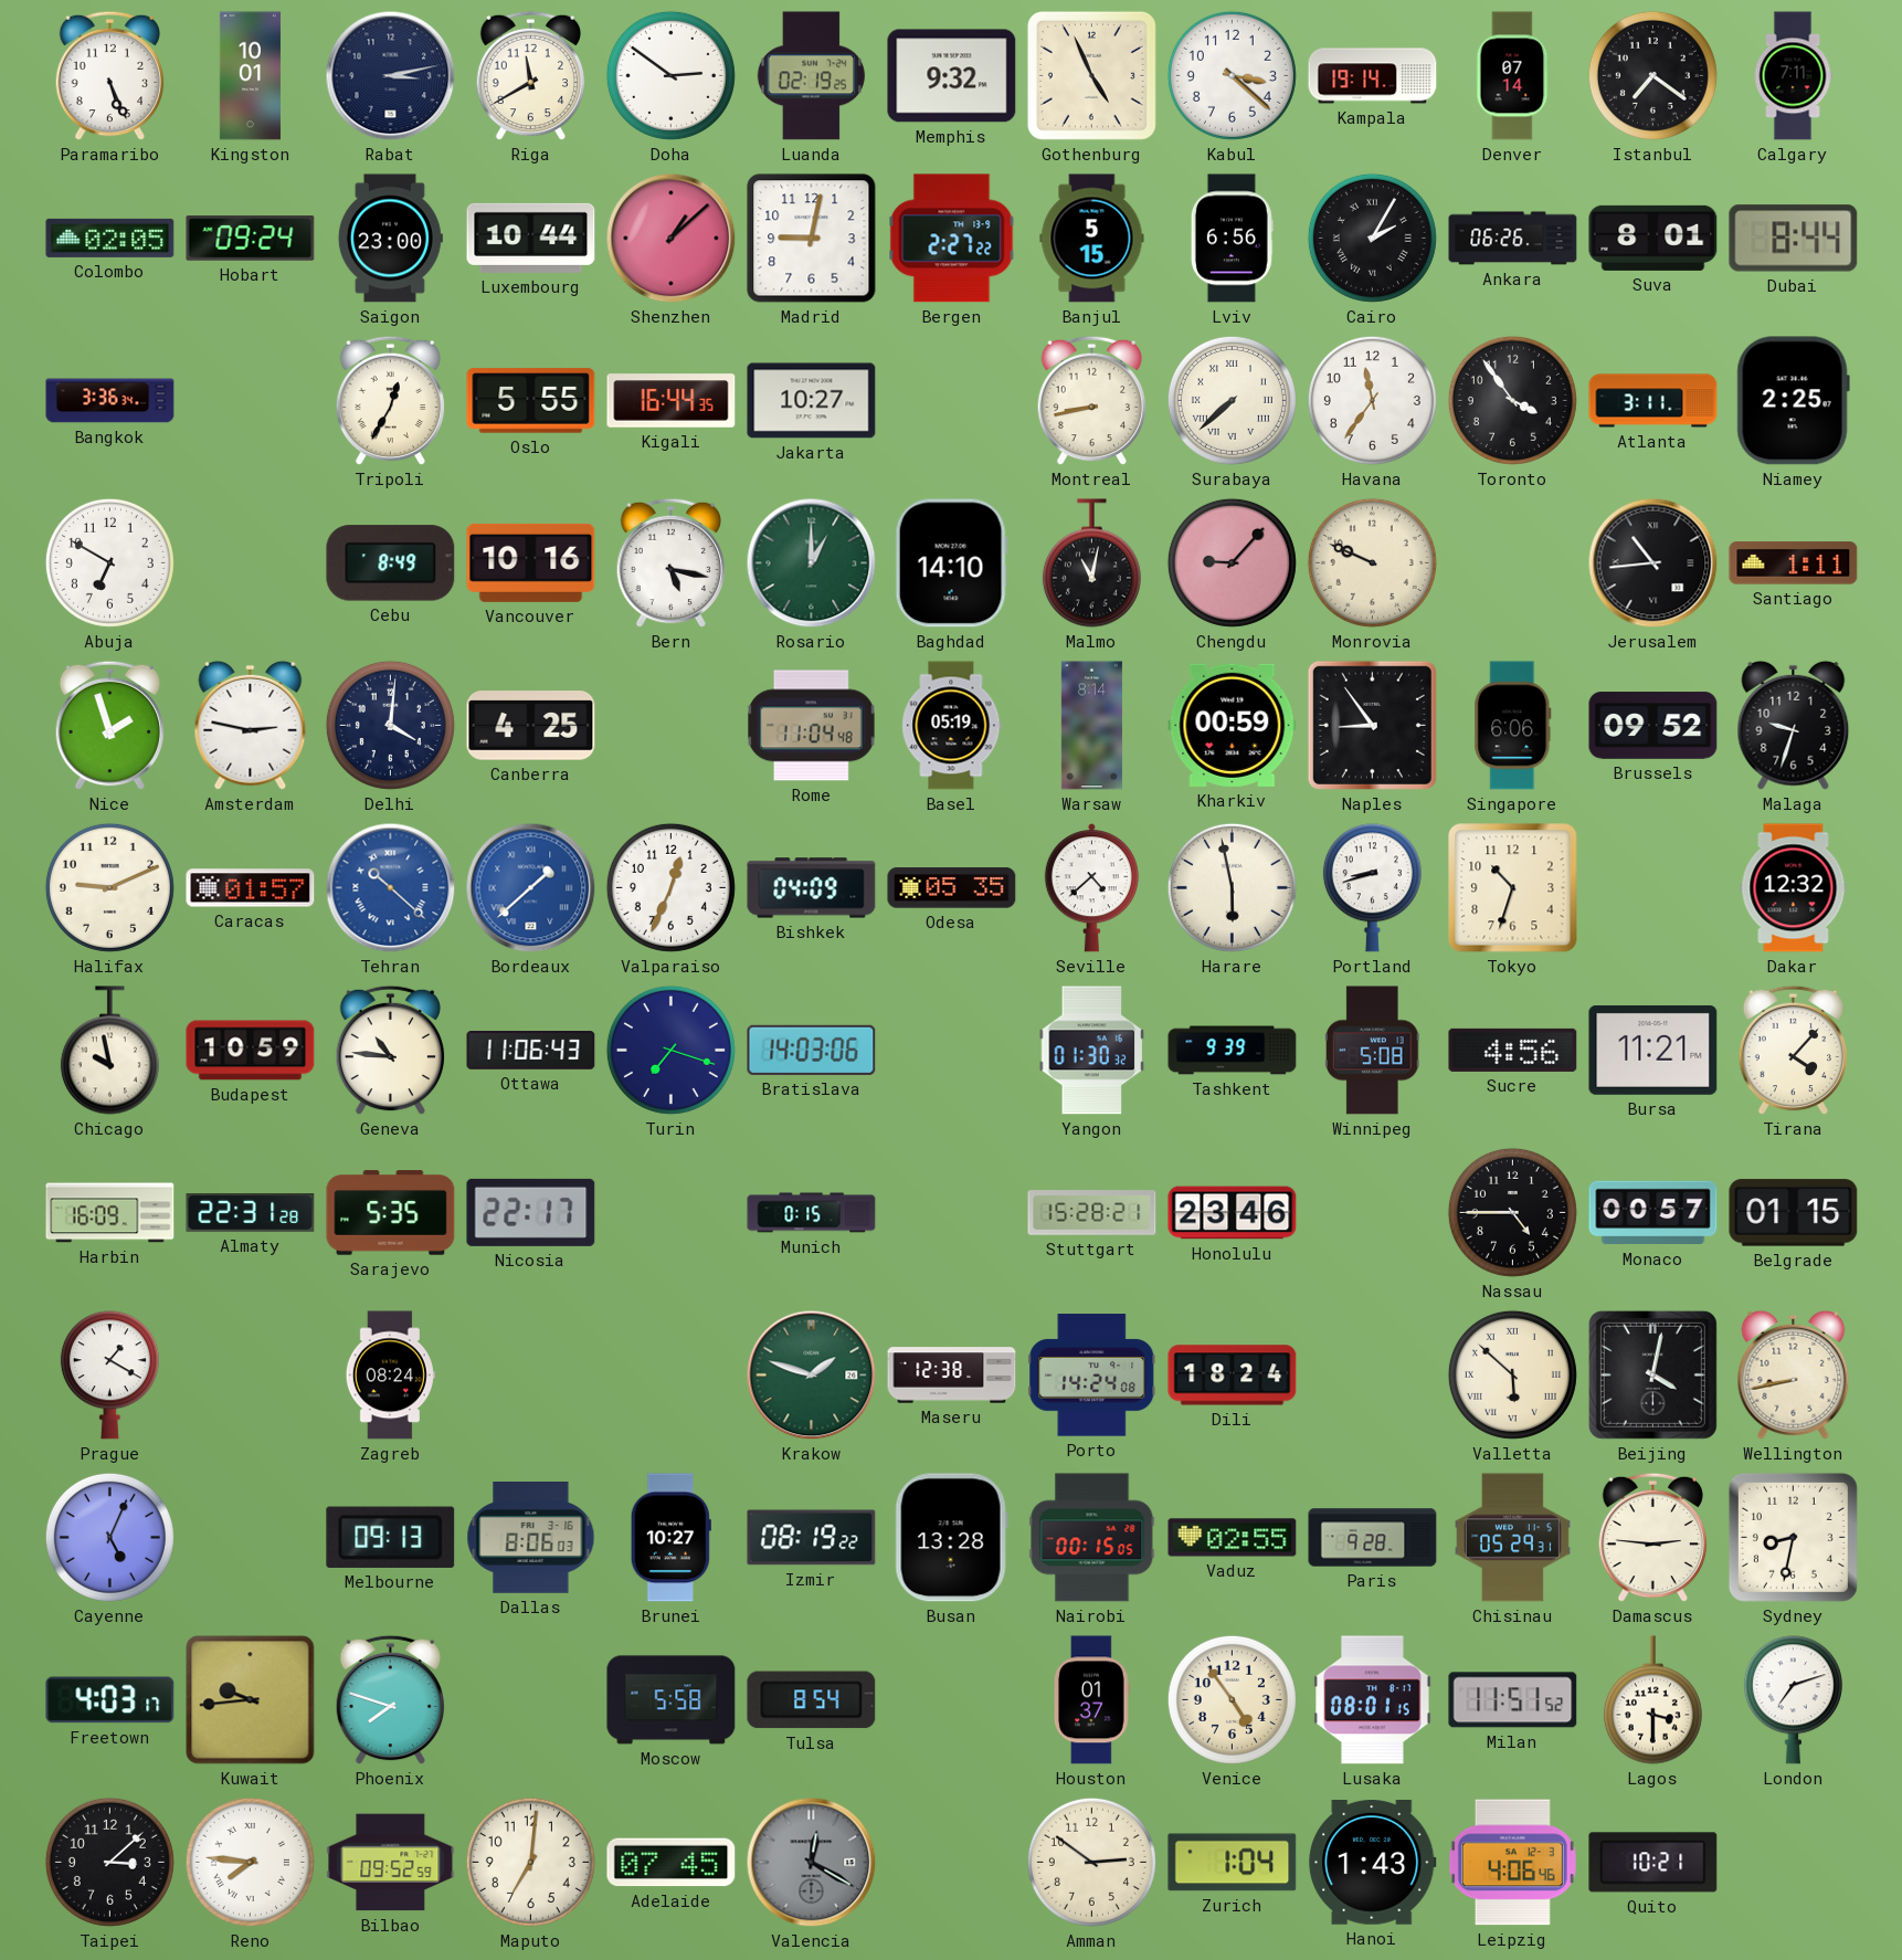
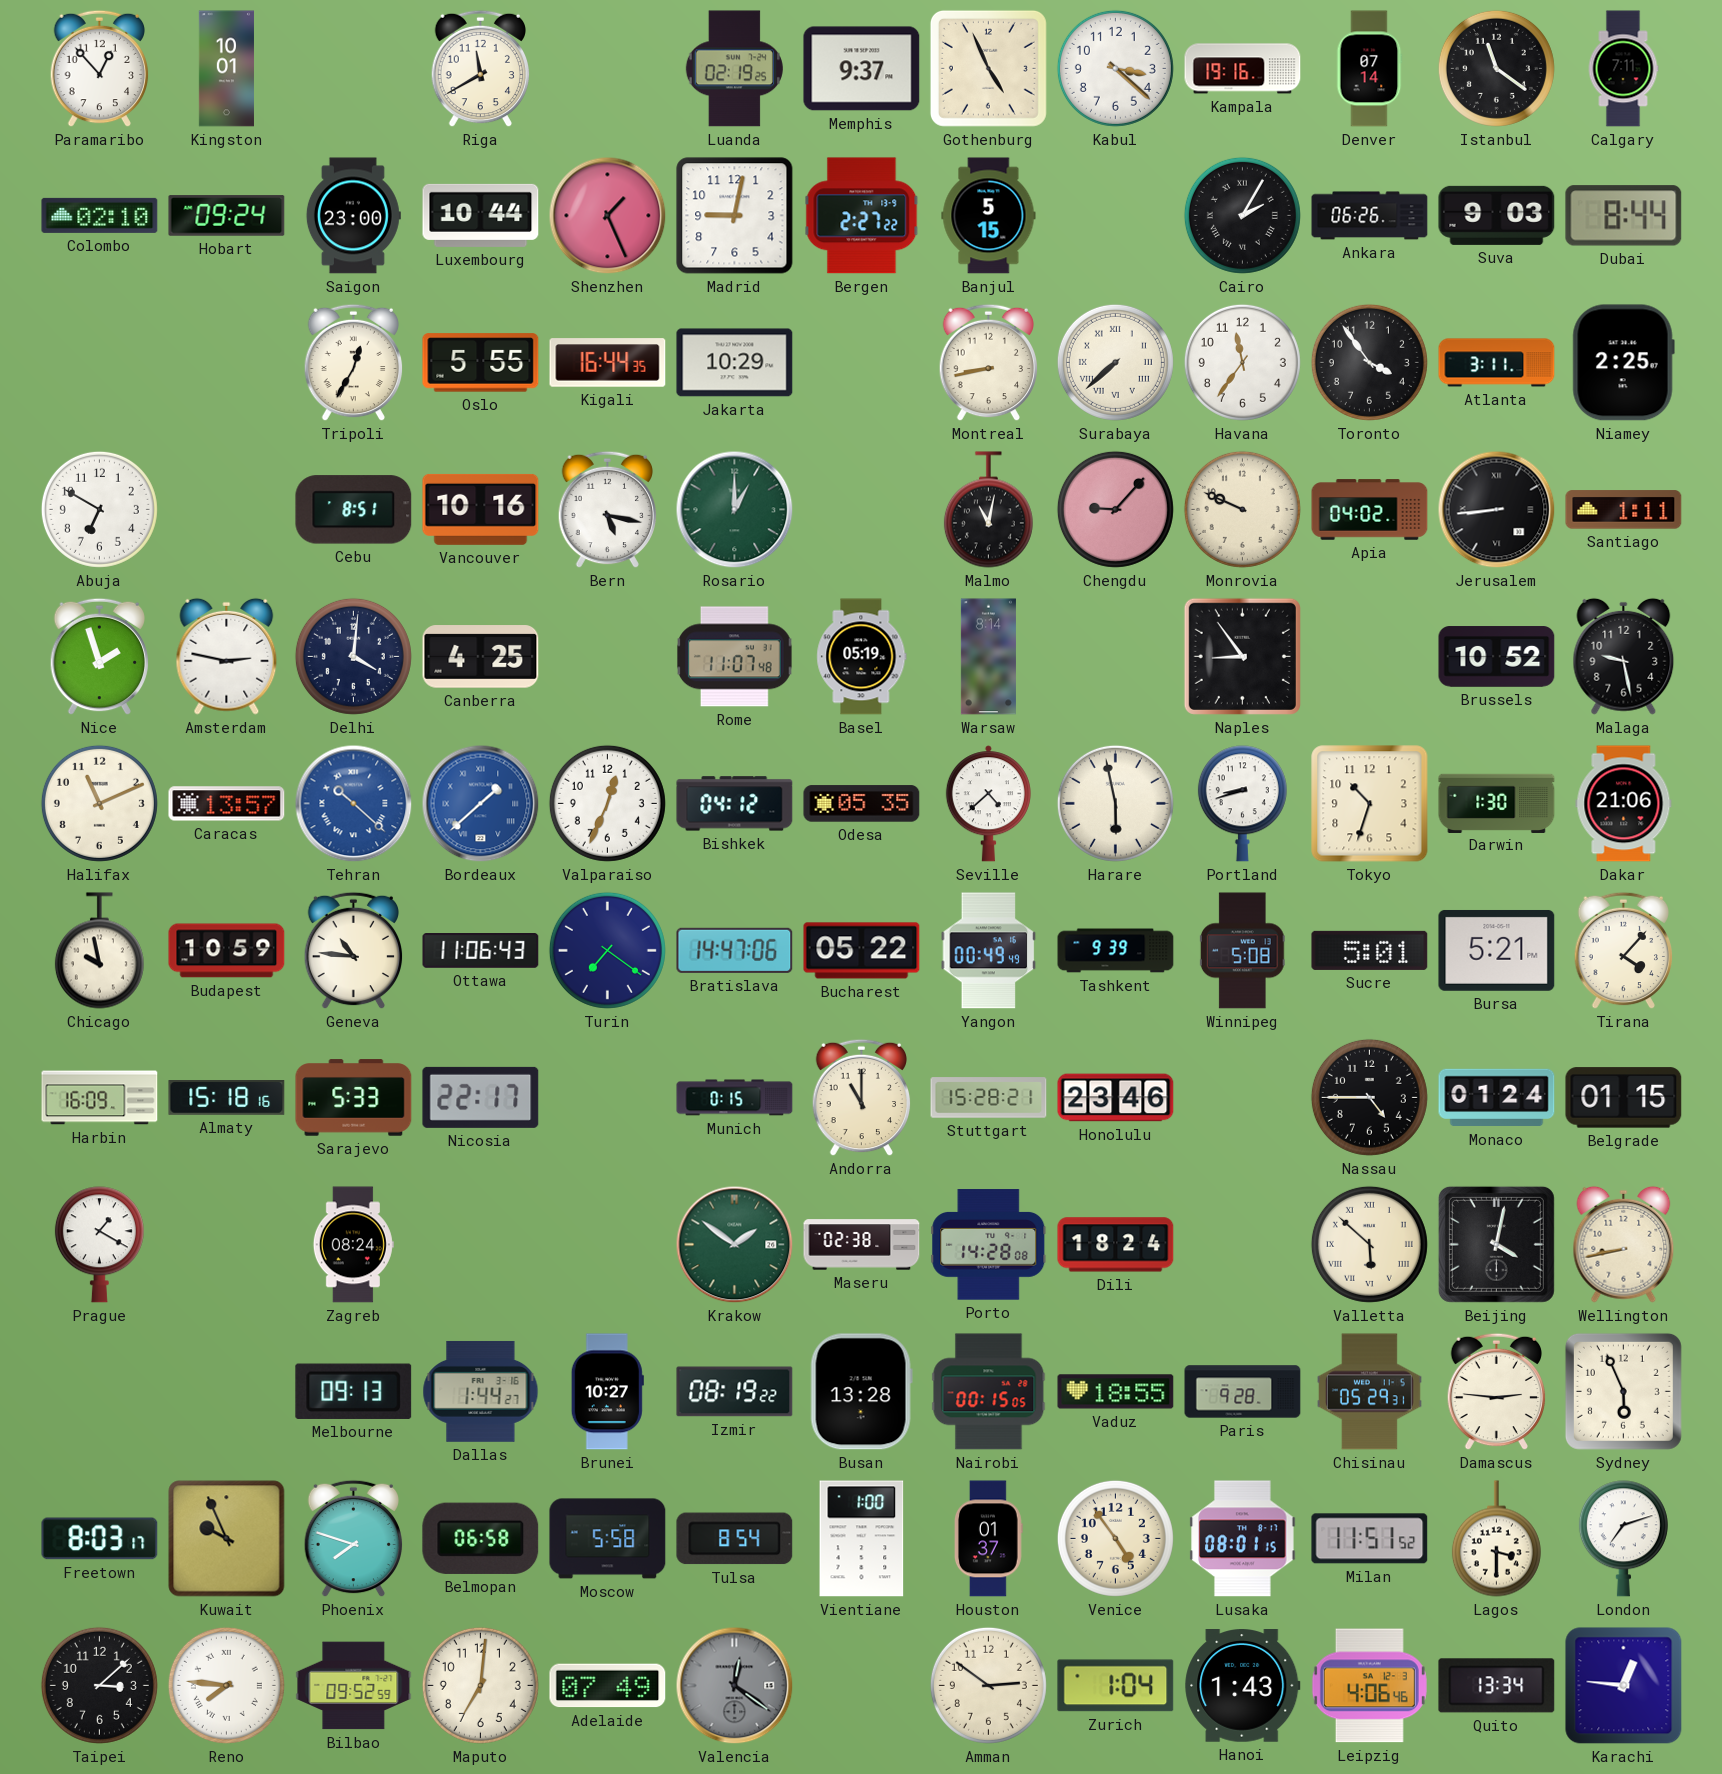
Paramaribo: 5:26 -> 12:53
Rabat: 3:13 -> none
Doha: 2:51 -> none
Memphis: 9:32 -> 9:37
Kampala: 19:14 -> 19:16
Istanbul: 7:21 -> 11:21
Colombo: 02:05 -> 02:10
Shenzhen: 1:08 -> 1:26
Lviv: 6:56 -> none
Suva: 8:01 -> 9:03
Bangkok: 3:36 -> none
Jakarta: 10:27 -> 10:29
Cebu: 8:49 -> 8:51
Baghdad: 14:10 -> none
Apia: none -> 04:02
Jerusalem: 10:44 -> 8:44
Rome: 11:04 -> 11:07
Kharkiv: 00:59 -> none
Singapore: 6:06 -> none
Brussels: 09:52 -> 10:52
Malaga: 9:33 -> 9:28
Halifax: 9:11 -> 11:11
Caracas: 01:57 -> 13:57
Bishkek: 04:09 -> 04:12
Darwin: none -> 1:30
Dakar: 12:32 -> 21:06
Turin: 7:18 -> 7:21
Bratislava: 14:03 -> 14:47
Bucharest: none -> 05:22
Yangon: 01:30 -> 00:49
Sucre: 4:56 -> 5:01
Bursa: 11:21 -> 5:21
Almaty: 22:31 -> 15:18
Sarajevo: 5:35 -> 5:33
Andorra: none -> 11:00
Monaco: 00:57 -> 01:24
Krakow: 1:48 -> 1:51
Maseru: 12:38 -> 02:38
Porto: 14:24 -> 14:28
Cayenne: 5:04 -> none
Dallas: 8:06 -> 1:44
Vaduz: 02:55 -> 18:55
Sydney: 8:32 -> 5:56
Freetown: 4:03 -> 8:03
Kuwait: 9:44 -> 9:56
Belmopan: none -> 06:58
Vientiane: none -> 1:00
Adelaide: 07:45 -> 07:49
Valencia: 12:20 -> 12:21
Quito: 10:21 -> 13:34
Karachi: none -> 12:46
